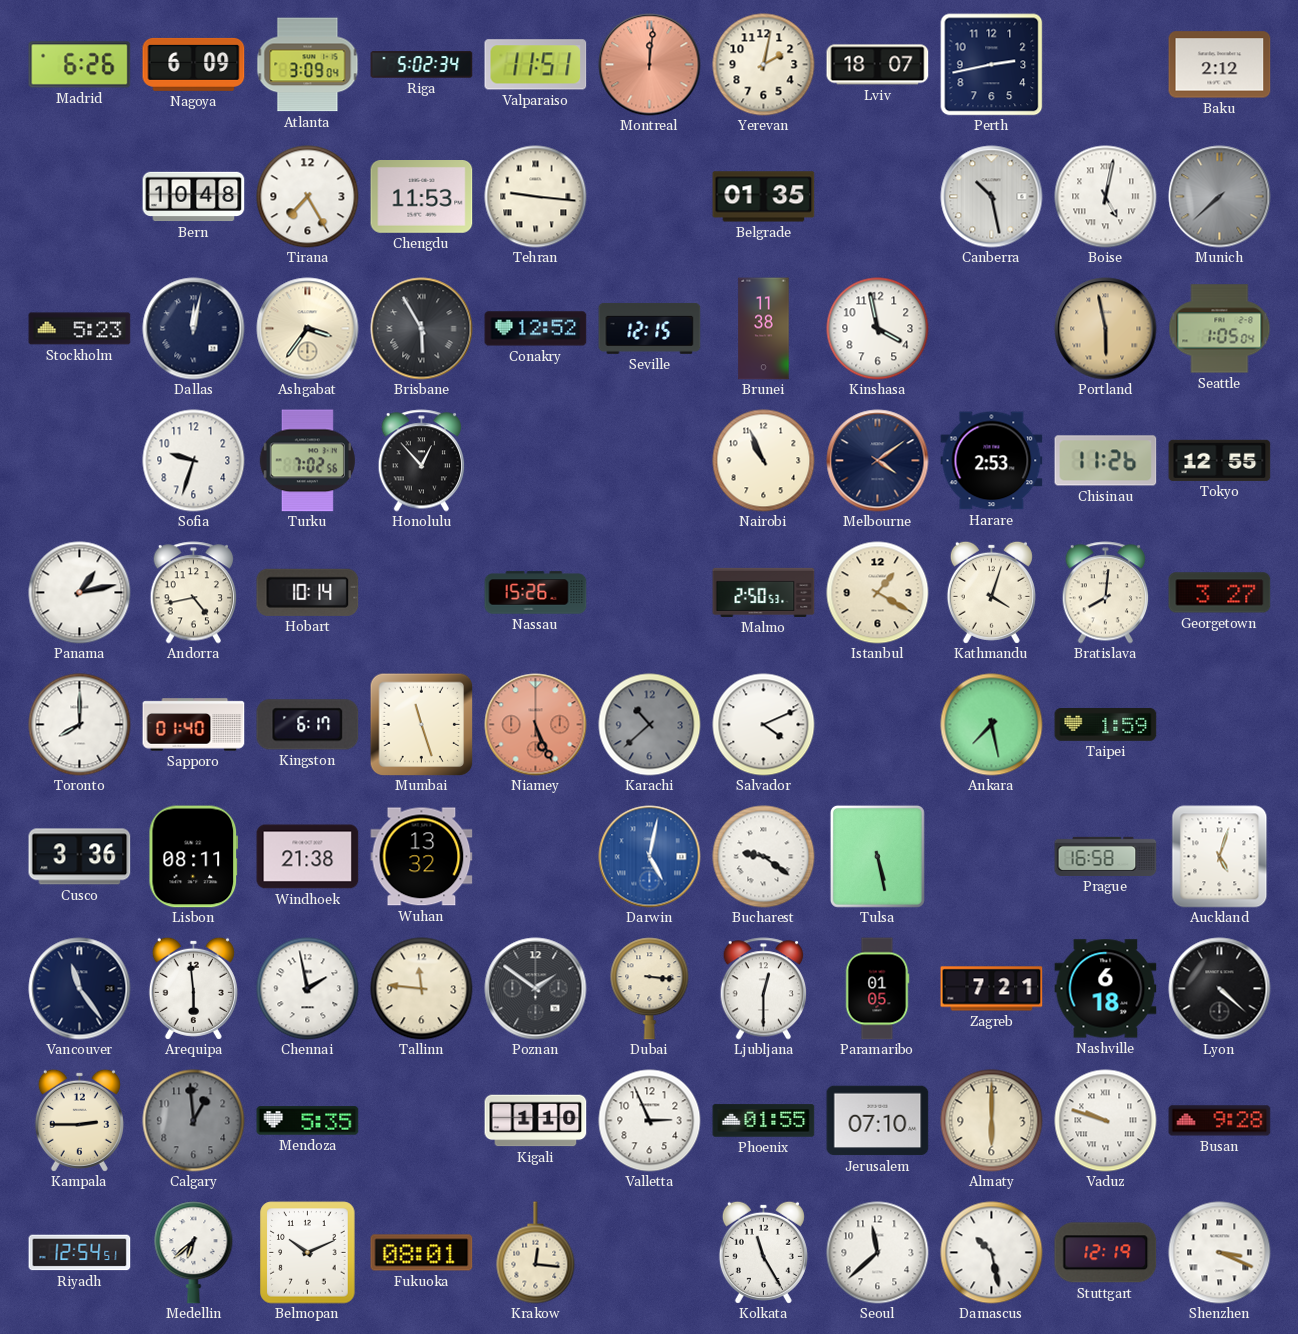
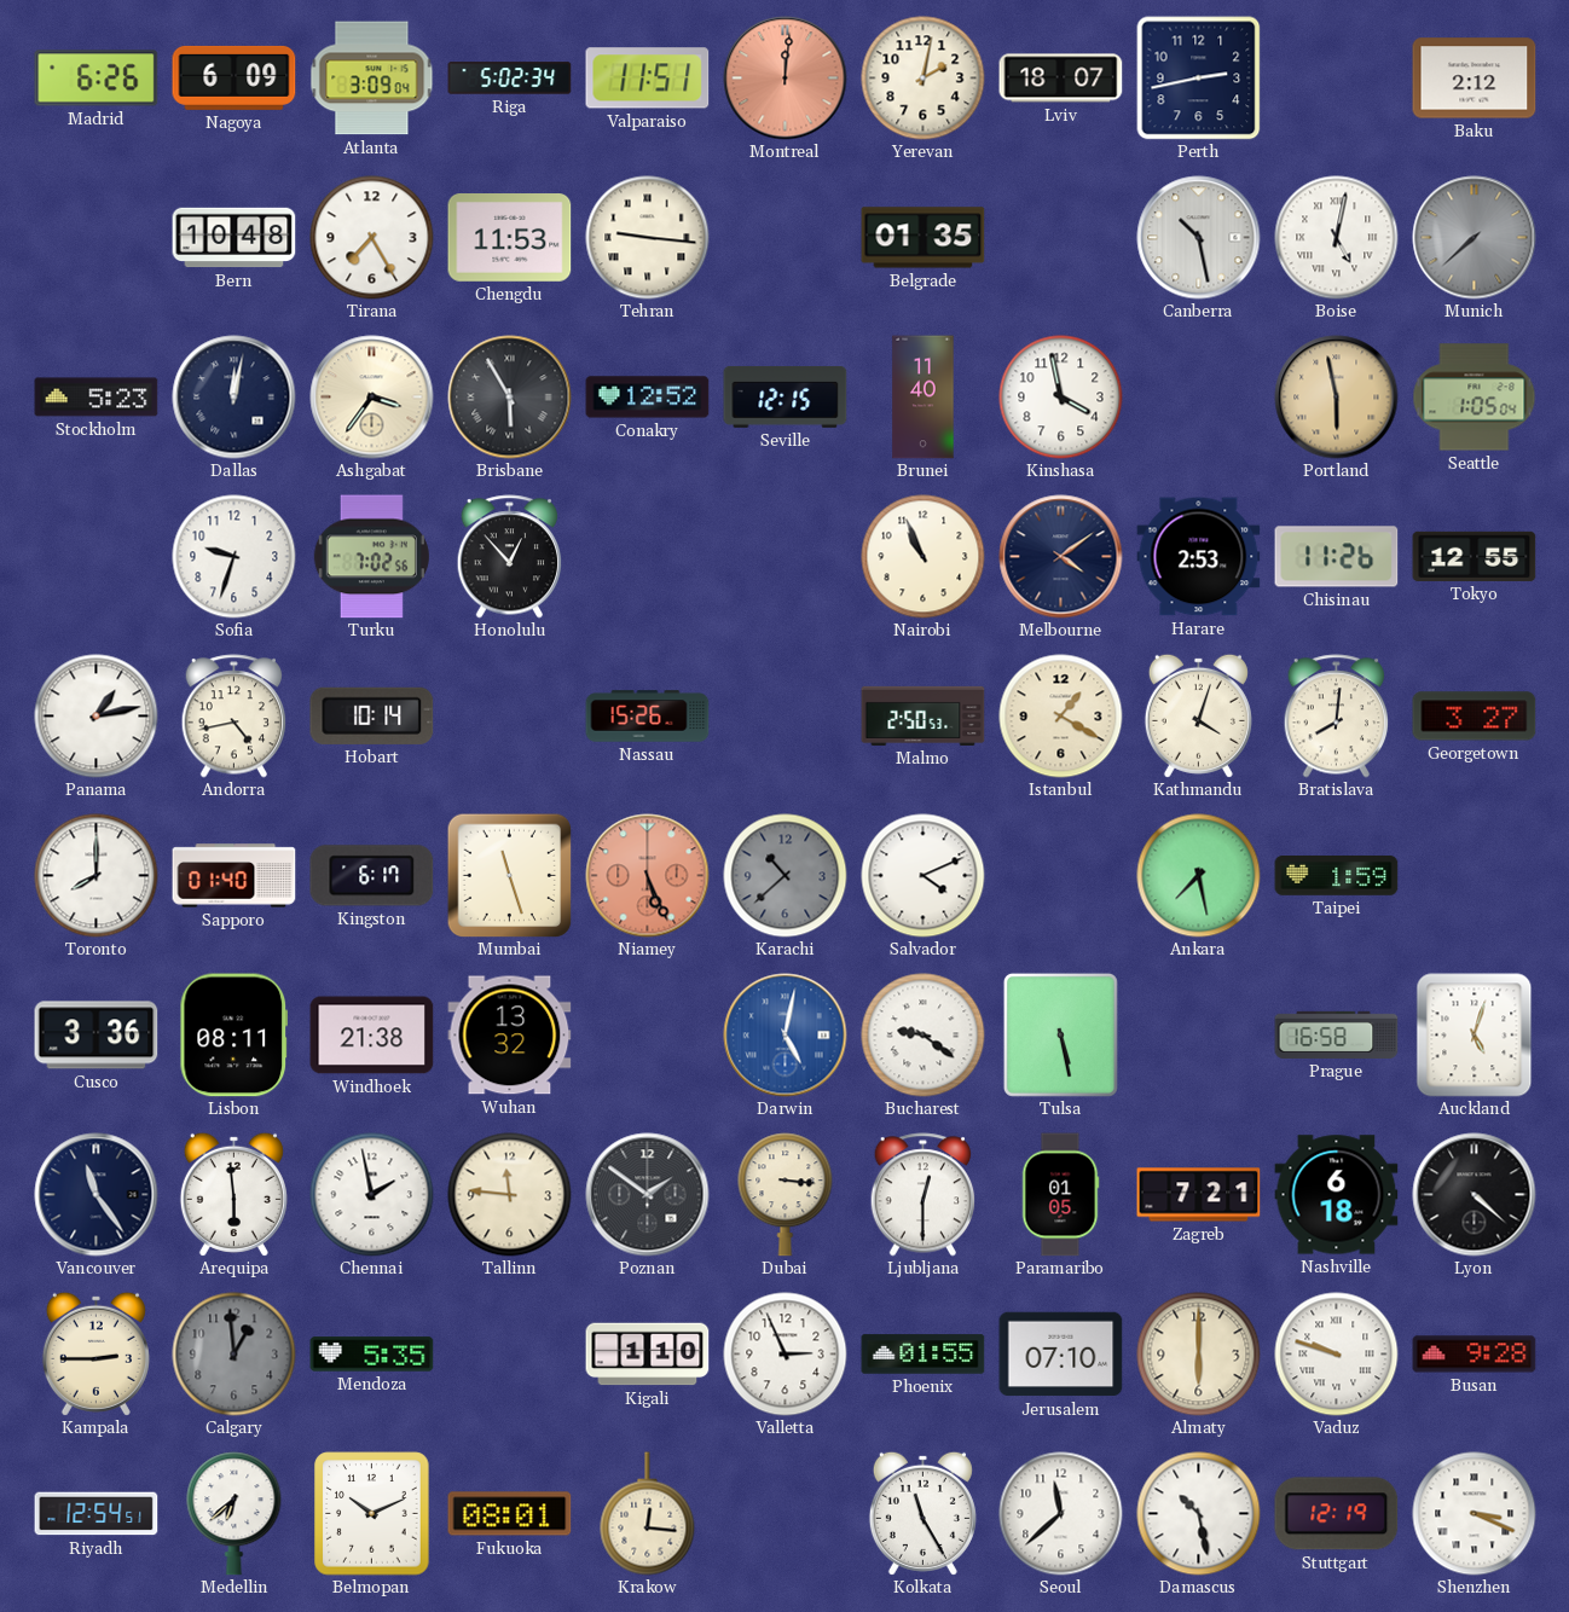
Brunei: 11:38 -> 11:40
